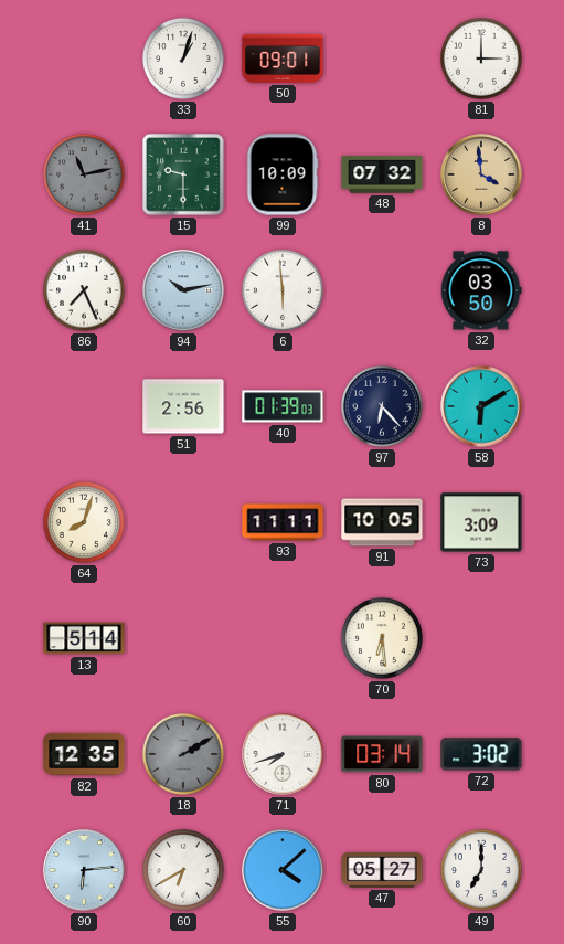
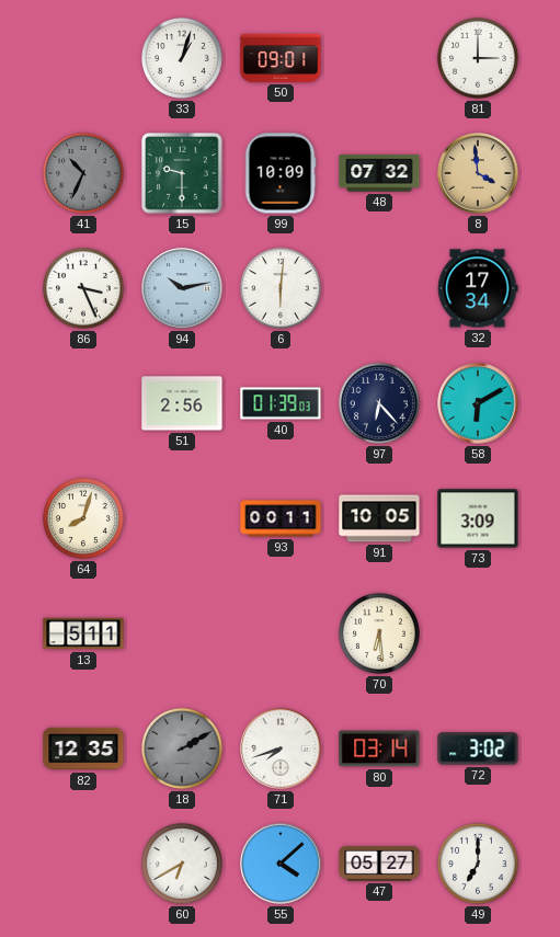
41: 11:13 -> 10:34
86: 7:26 -> 3:26
6: 5:59 -> 6:01
32: 03:50 -> 17:34
93: 11:11 -> 00:11
13: 5:14 -> 5:11
90: 6:14 -> none
